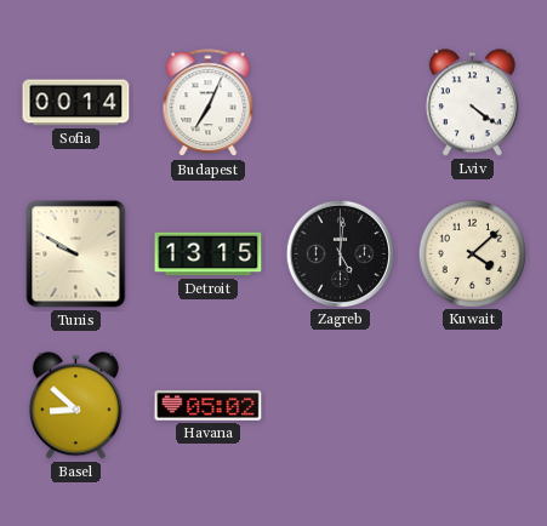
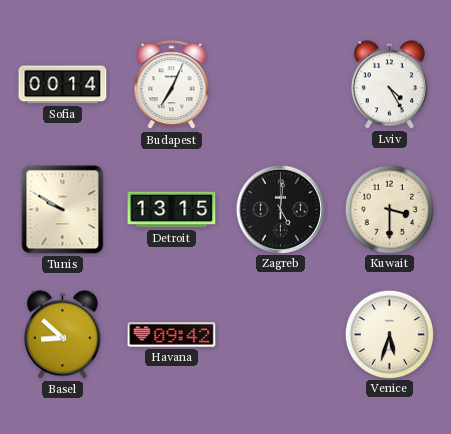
Lviv: 4:21 -> 4:25
Kuwait: 4:08 -> 3:30
Havana: 05:02 -> 09:42
Venice: none -> 5:33
